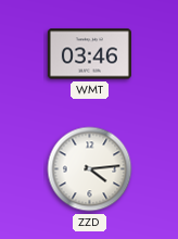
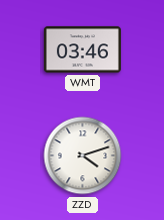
ZZD: 4:14 -> 4:12
